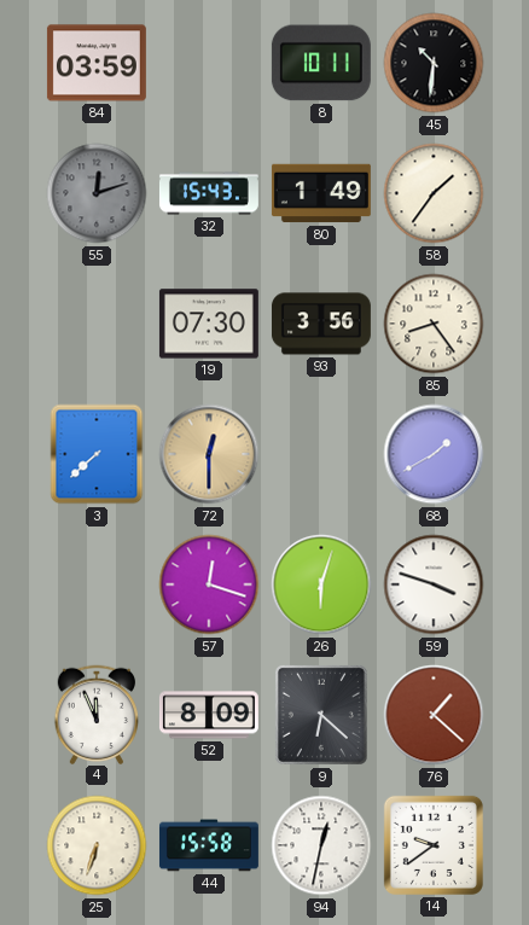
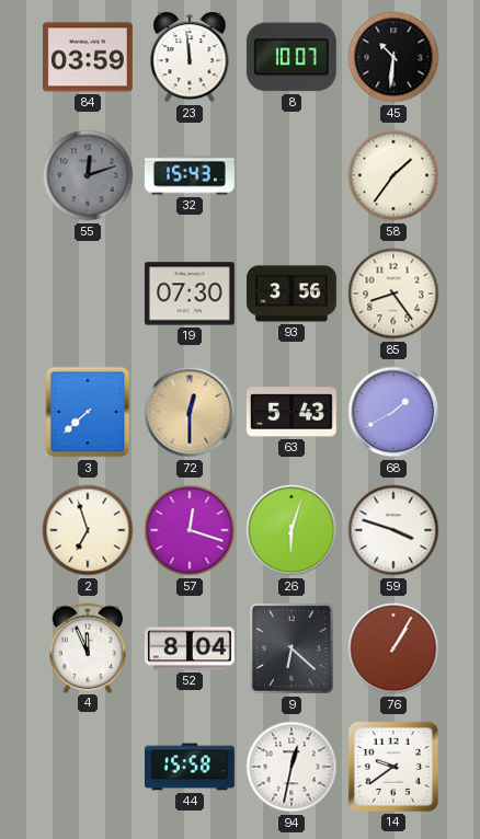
23: none -> 11:59
8: 10:11 -> 10:07
80: 1:49 -> none
63: none -> 5:43
2: none -> 6:57
52: 8:09 -> 8:04
76: 1:22 -> 1:05
25: 6:33 -> none
